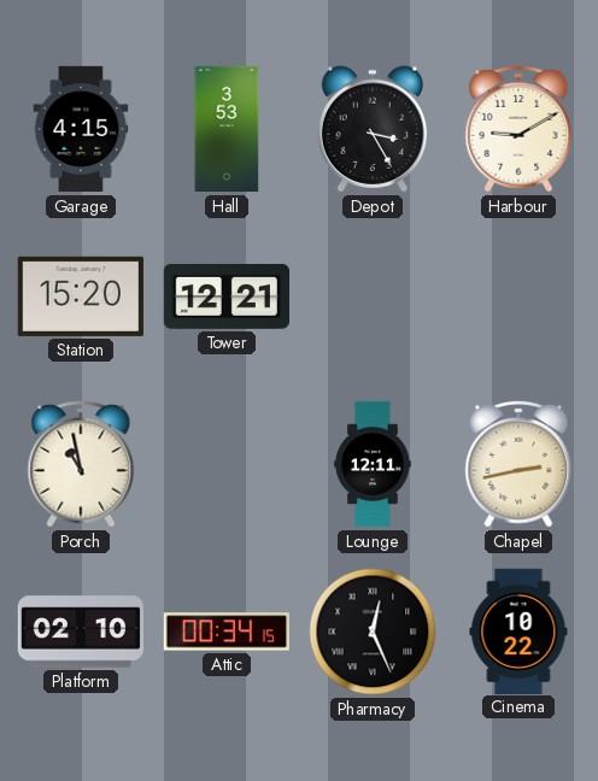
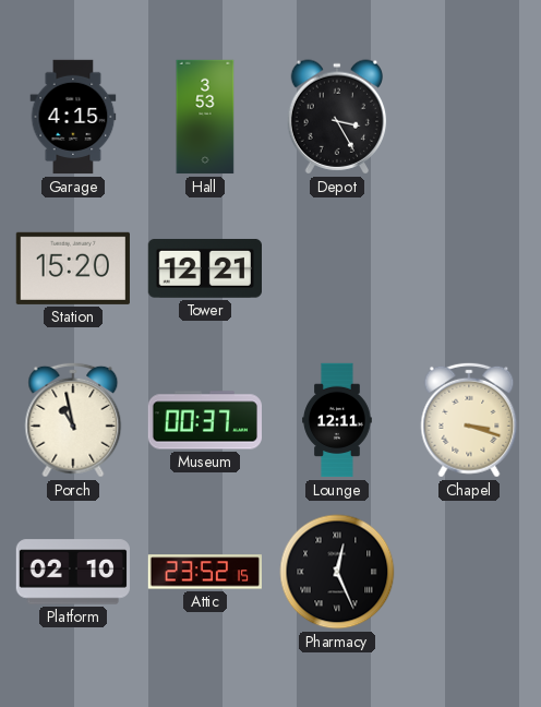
Harbour: 9:10 -> none
Museum: none -> 00:37
Chapel: 2:43 -> 3:18
Attic: 00:34 -> 23:52
Cinema: 10:22 -> none
